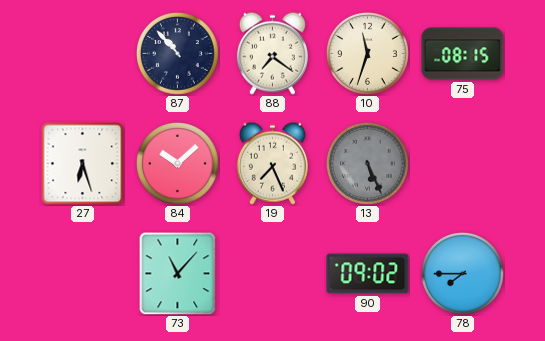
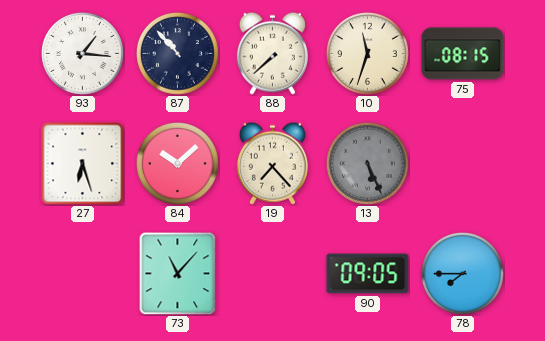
93: none -> 1:16
88: 7:21 -> 7:38
19: 7:26 -> 7:23
90: 09:02 -> 09:05
